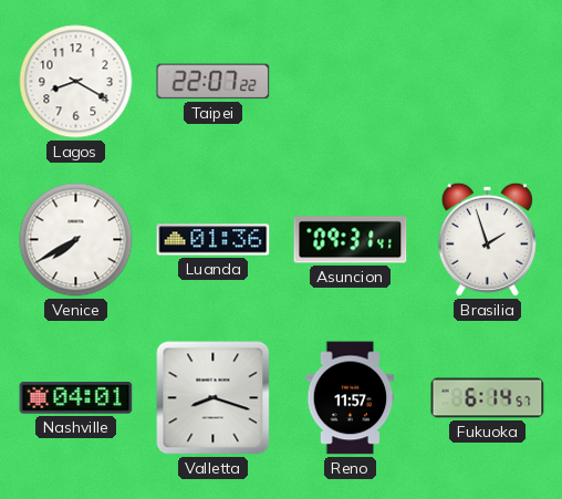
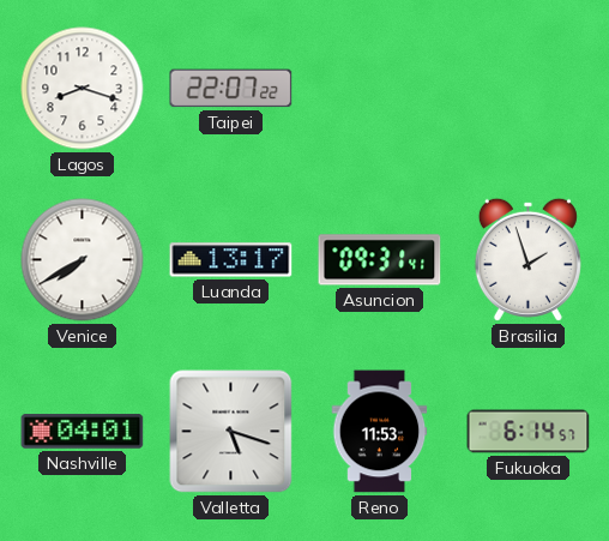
Lagos: 8:20 -> 8:18
Luanda: 01:36 -> 13:17
Valletta: 8:18 -> 5:18
Reno: 11:57 -> 11:53
